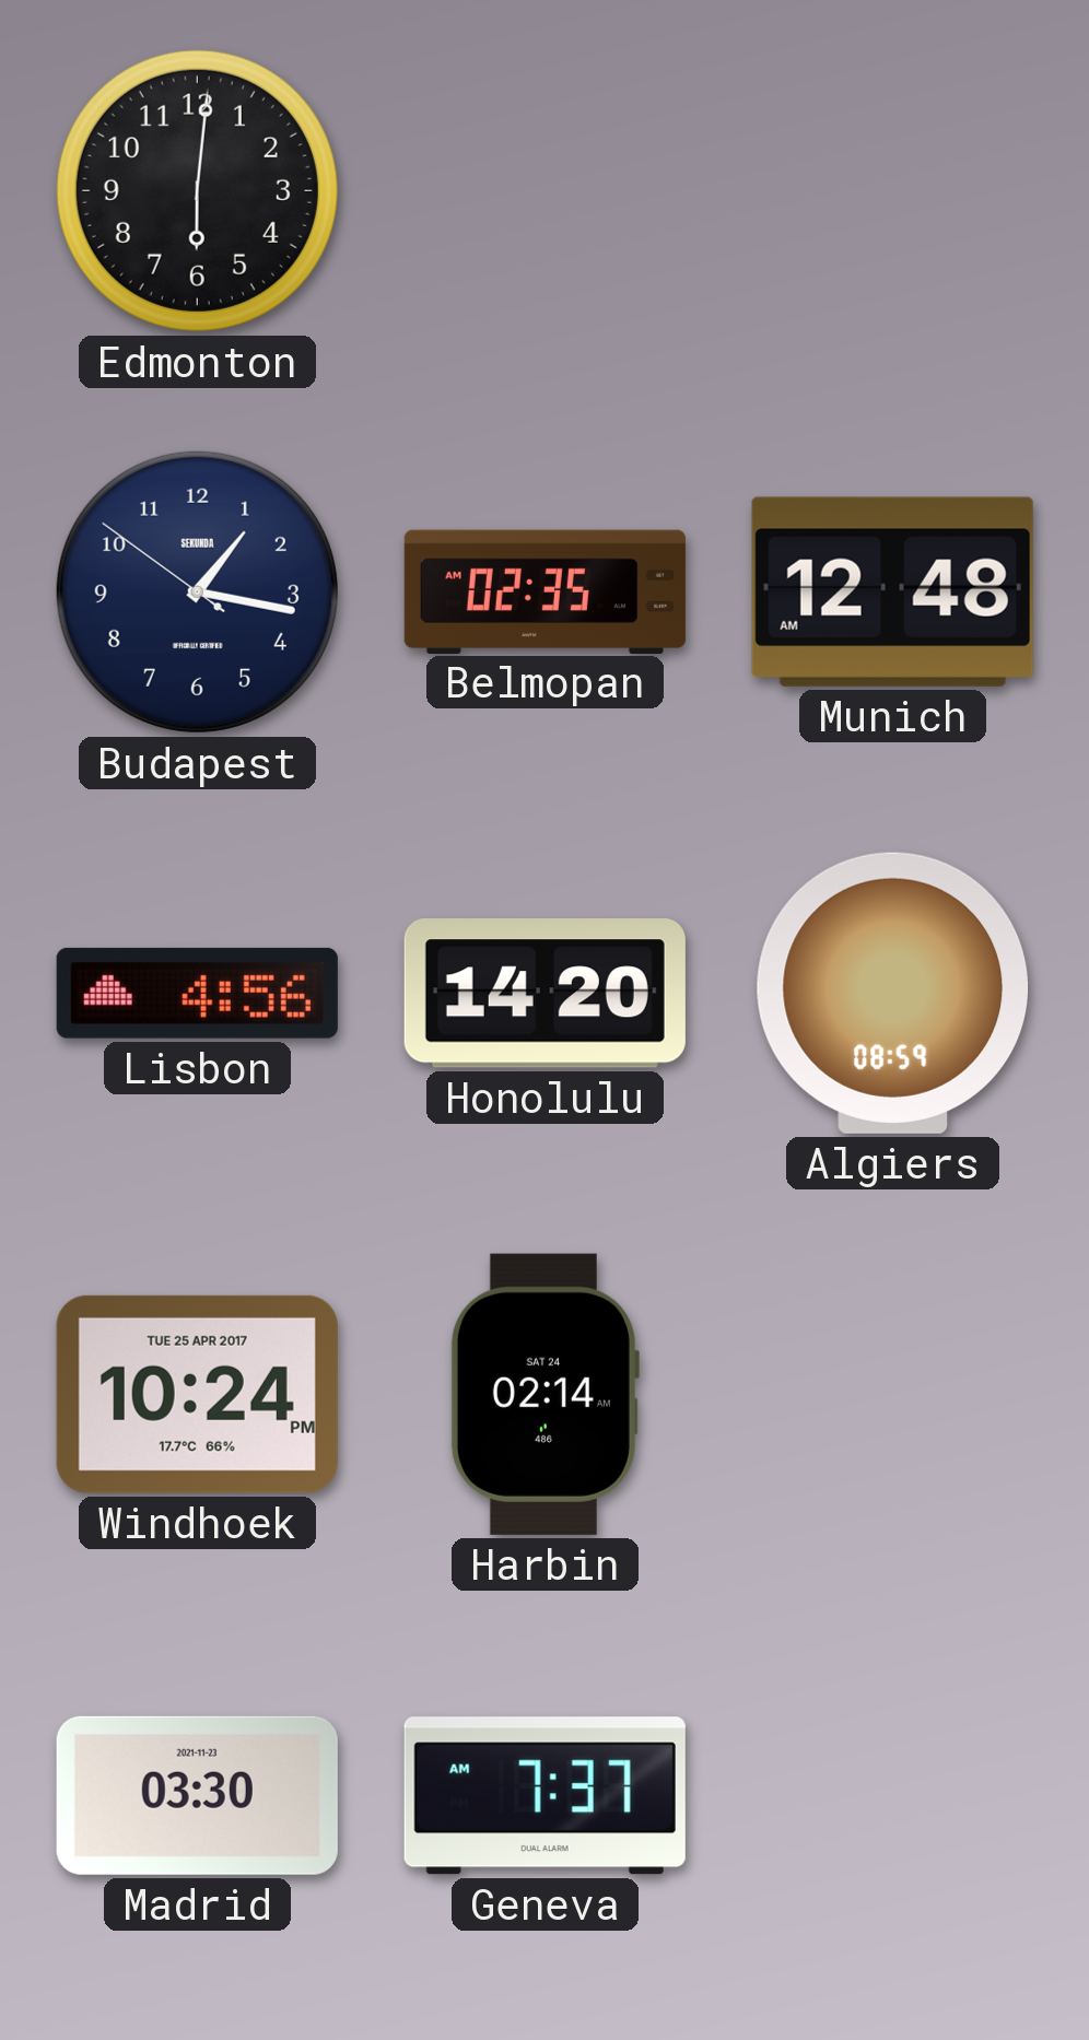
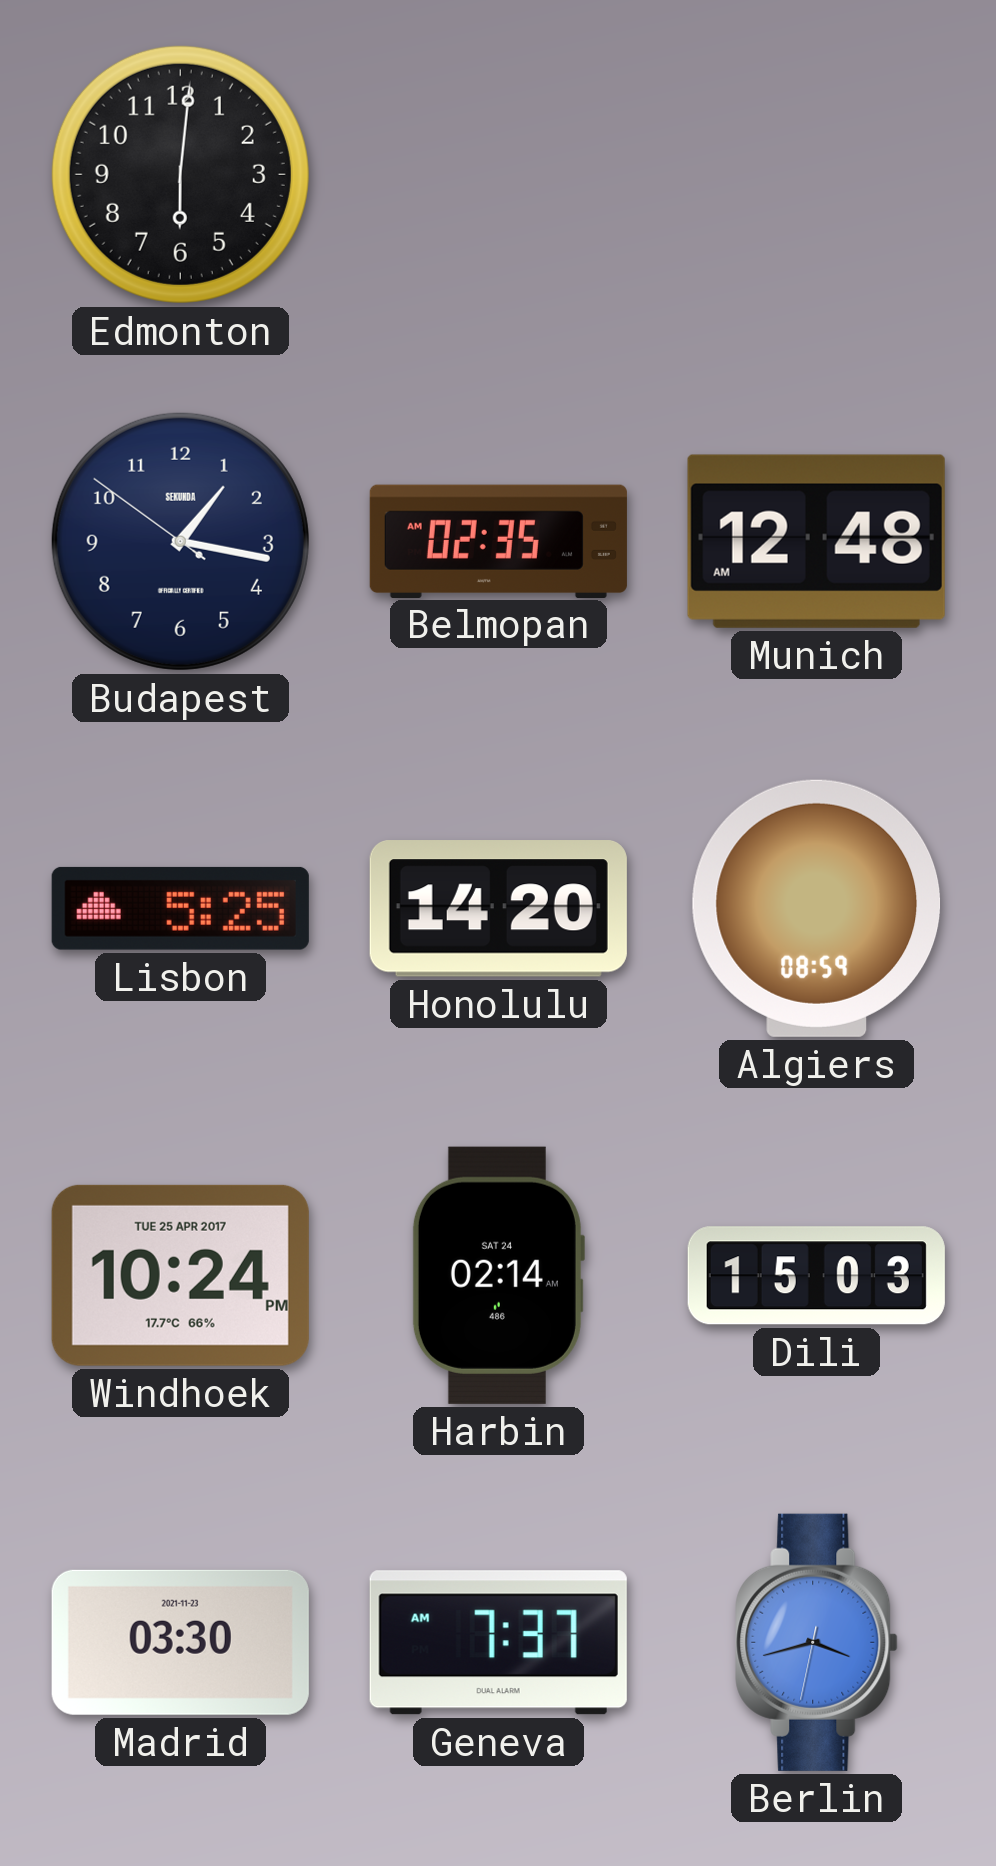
Lisbon: 4:56 -> 5:25
Dili: none -> 15:03
Berlin: none -> 3:42
